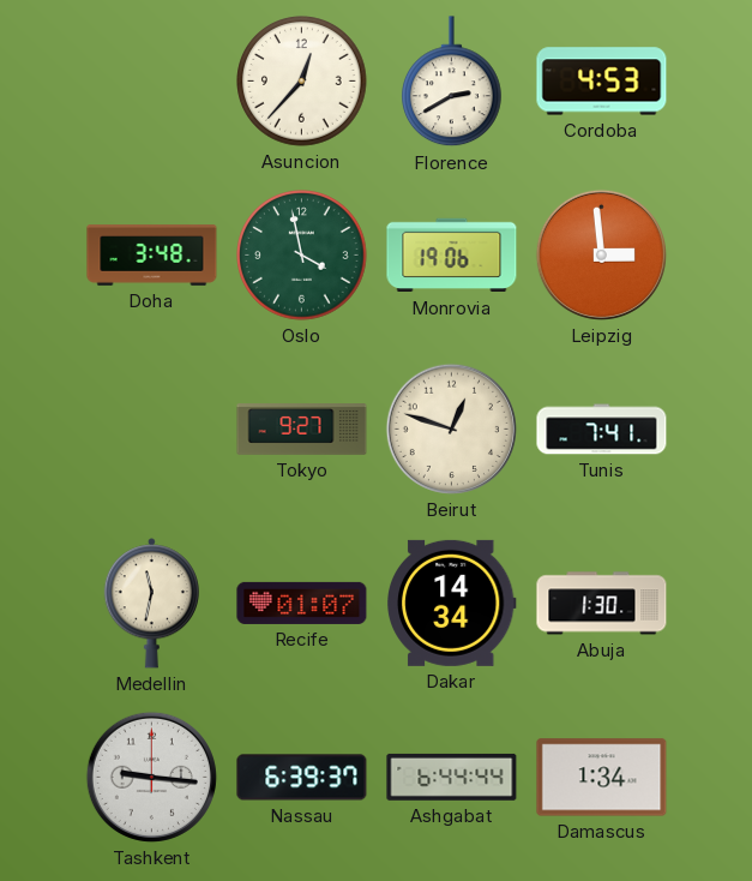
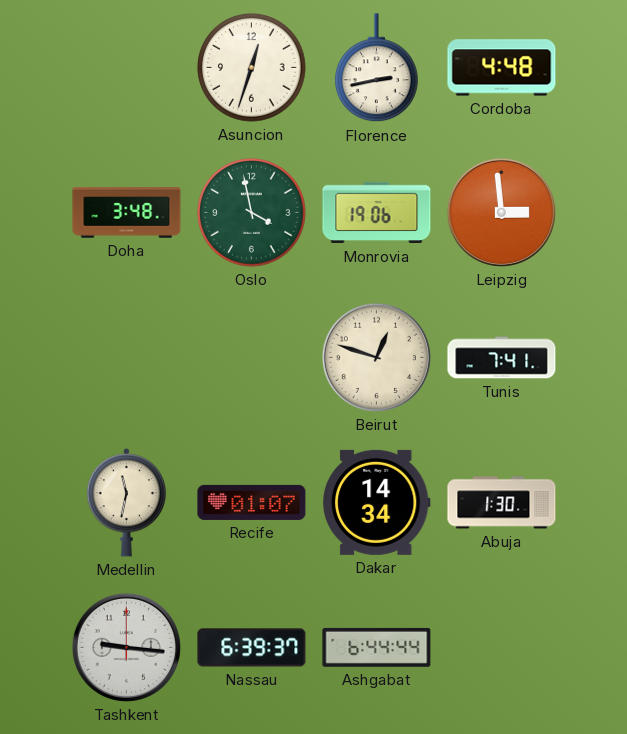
Asuncion: 12:37 -> 12:33
Florence: 2:40 -> 2:43
Cordoba: 4:53 -> 4:48
Tokyo: 9:27 -> none
Damascus: 1:34 -> none
